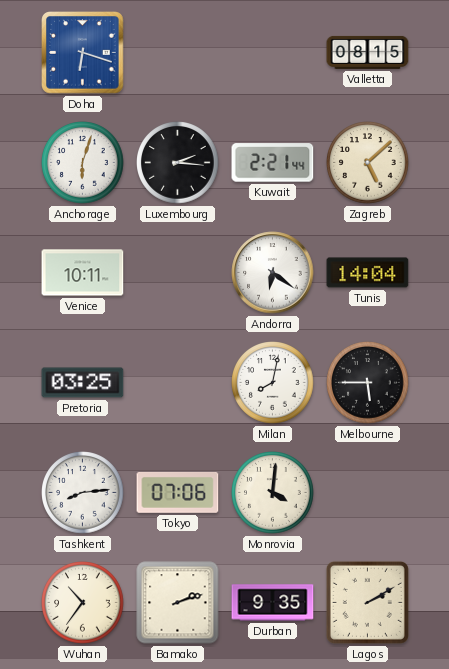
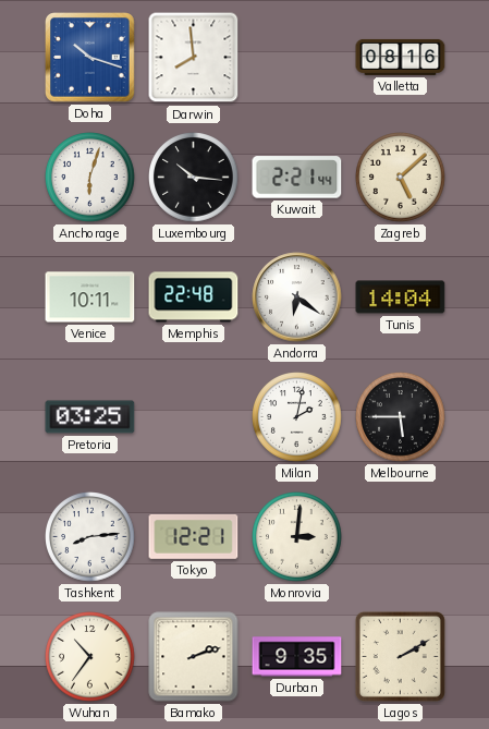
Doha: 6:18 -> 10:18
Darwin: none -> 7:59
Valletta: 08:15 -> 08:16
Luxembourg: 2:16 -> 10:16
Memphis: none -> 22:48
Milan: 8:02 -> 2:02
Tokyo: 07:06 -> 12:21
Monrovia: 4:01 -> 3:01
